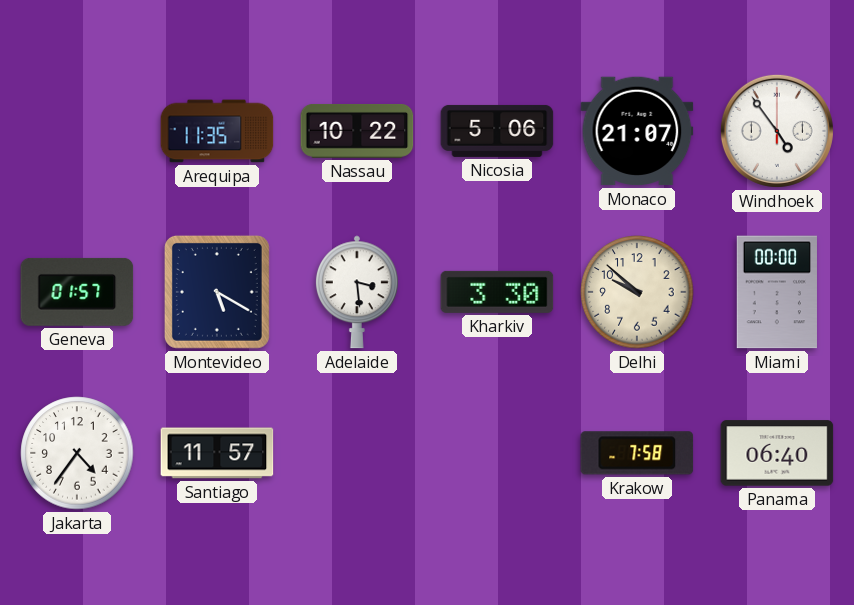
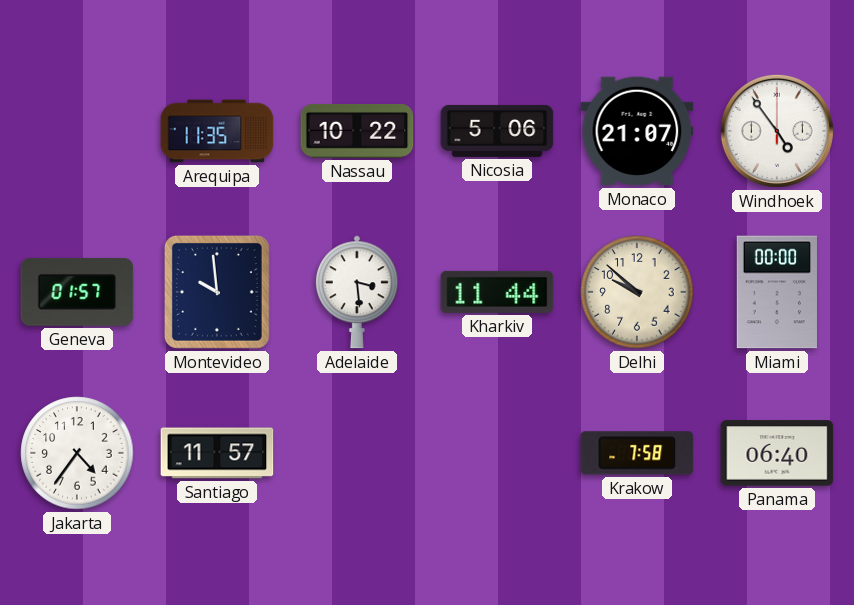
Montevideo: 5:20 -> 9:59
Kharkiv: 3:30 -> 11:44
